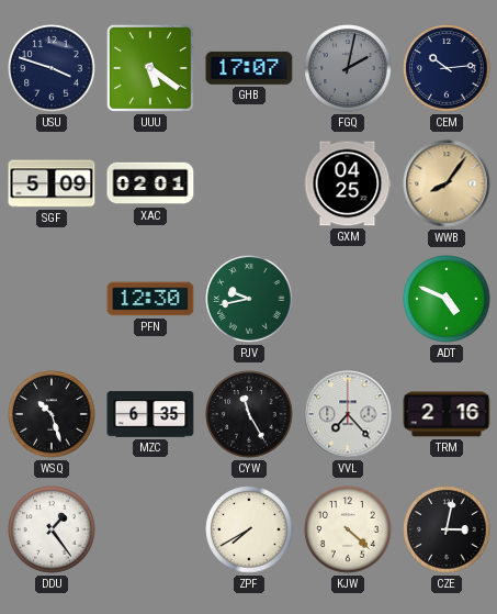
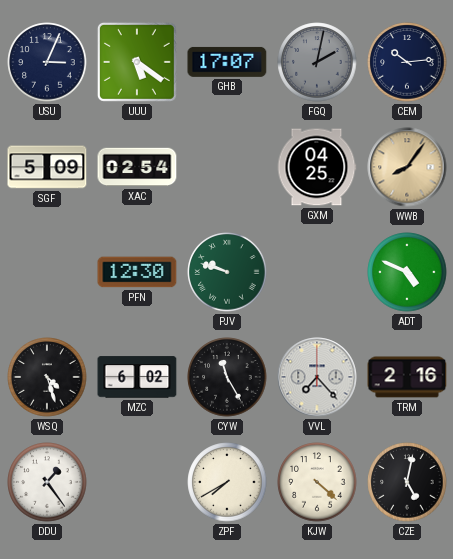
USU: 3:48 -> 3:04
XAC: 02:01 -> 02:54
PJV: 9:43 -> 9:48
WSQ: 10:27 -> 4:27
MZC: 6:35 -> 6:02
CZE: 3:02 -> 5:02
